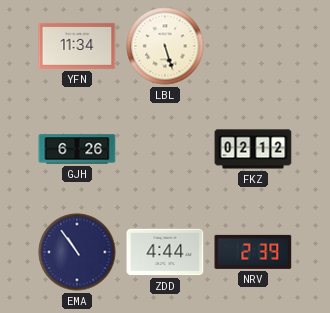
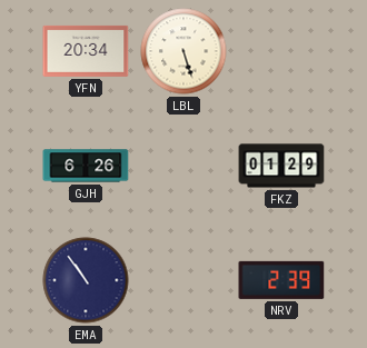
YFN: 11:34 -> 20:34
FKZ: 02:12 -> 01:29
ZDD: 4:44 -> none
